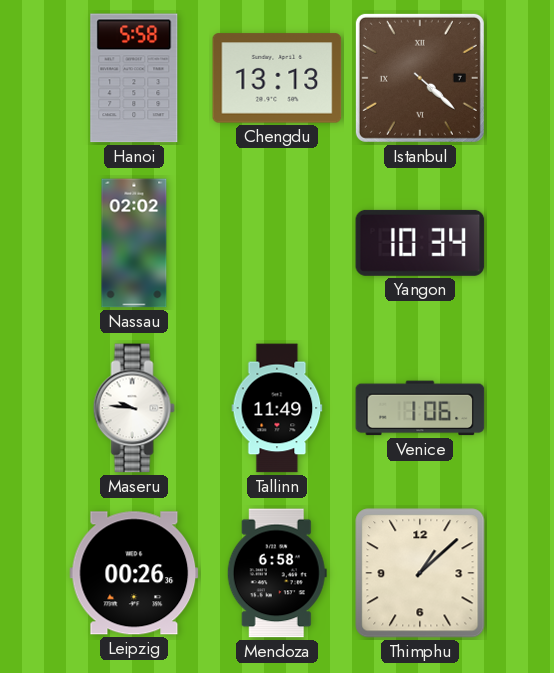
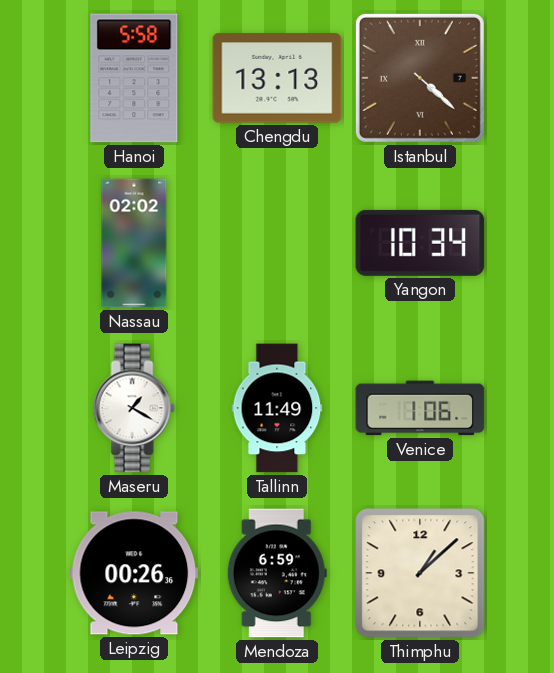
Maseru: 9:46 -> 1:20
Mendoza: 6:58 -> 6:59
